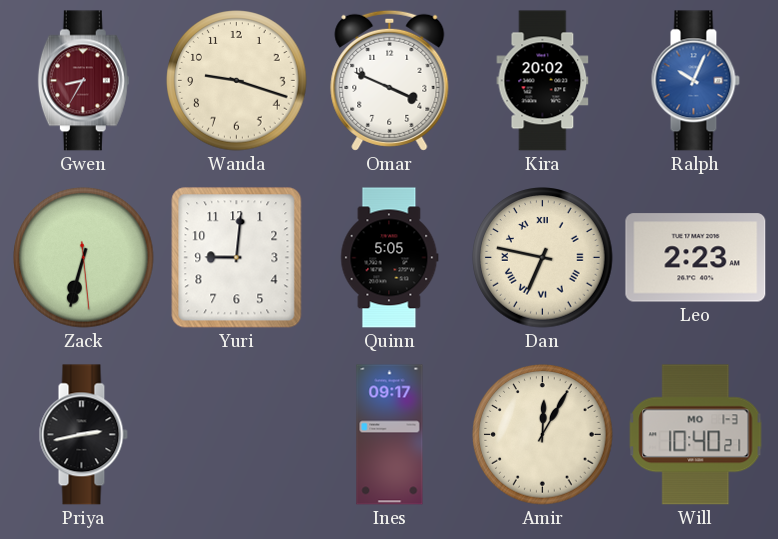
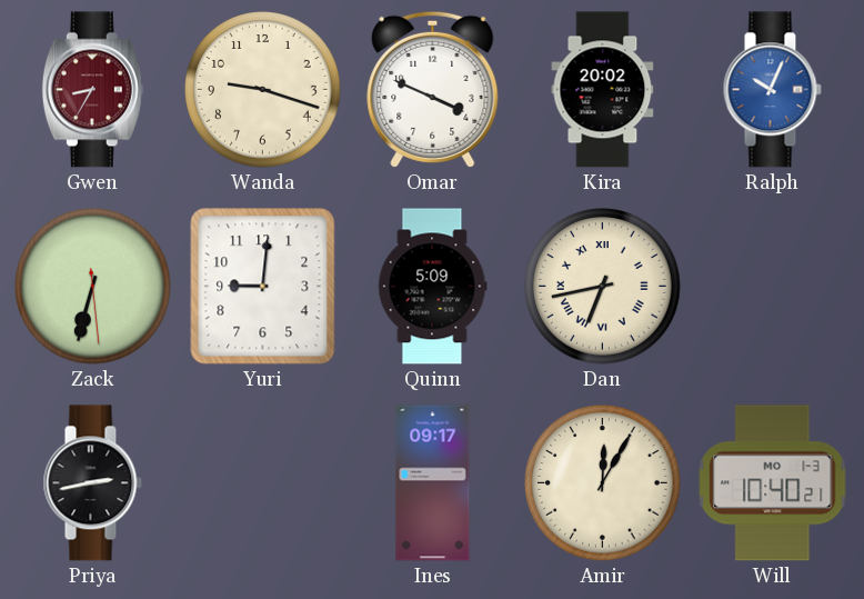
Quinn: 5:05 -> 5:09
Dan: 6:47 -> 6:43
Leo: 2:23 -> none
